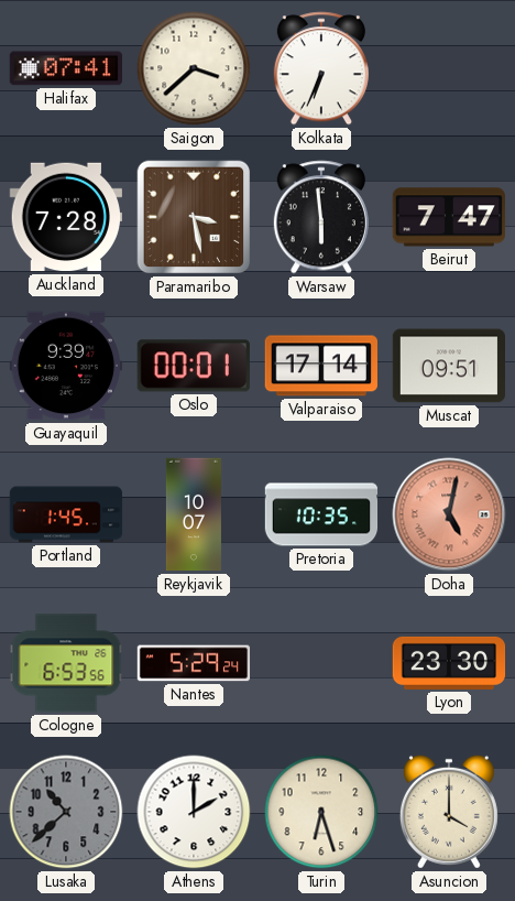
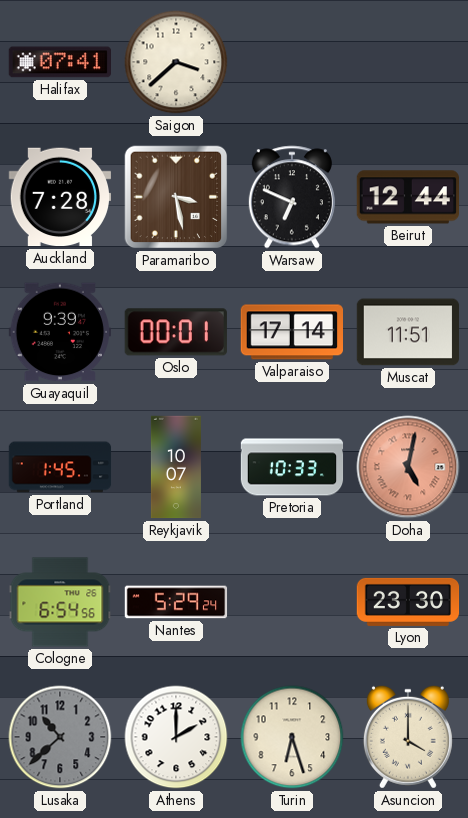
Kolkata: 6:34 -> none
Warsaw: 5:59 -> 6:49
Beirut: 7:47 -> 12:44
Muscat: 09:51 -> 11:51
Pretoria: 10:35 -> 10:33
Cologne: 6:53 -> 6:54
